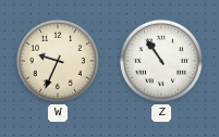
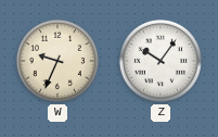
Z: 10:54 -> 10:06
